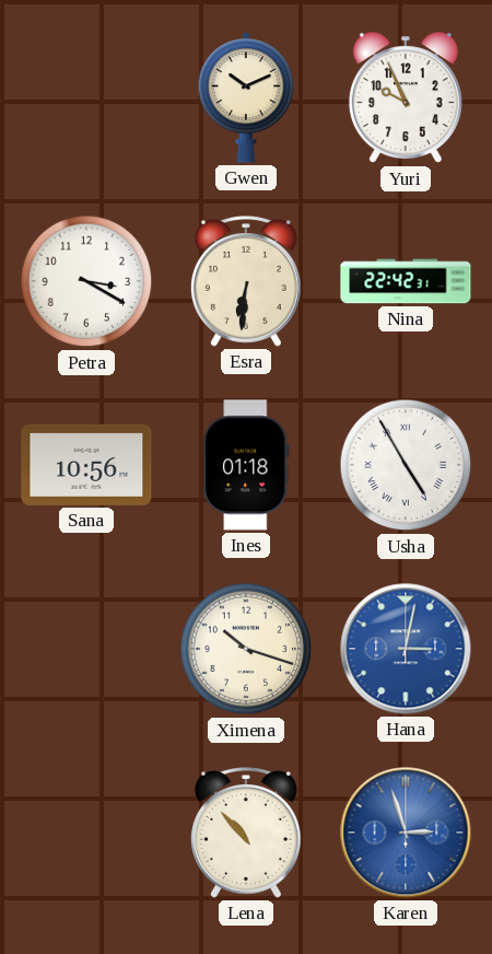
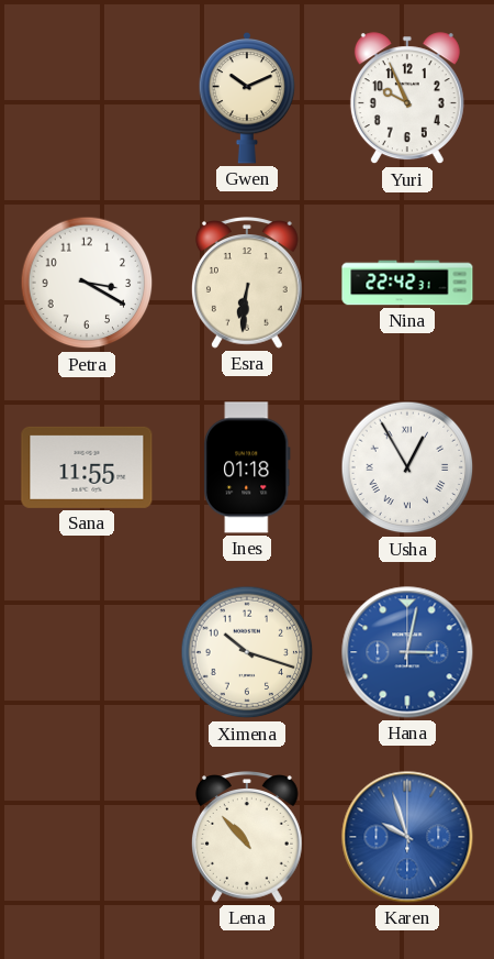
Sana: 10:56 -> 11:55
Usha: 4:55 -> 12:55
Karen: 2:57 -> 9:57
